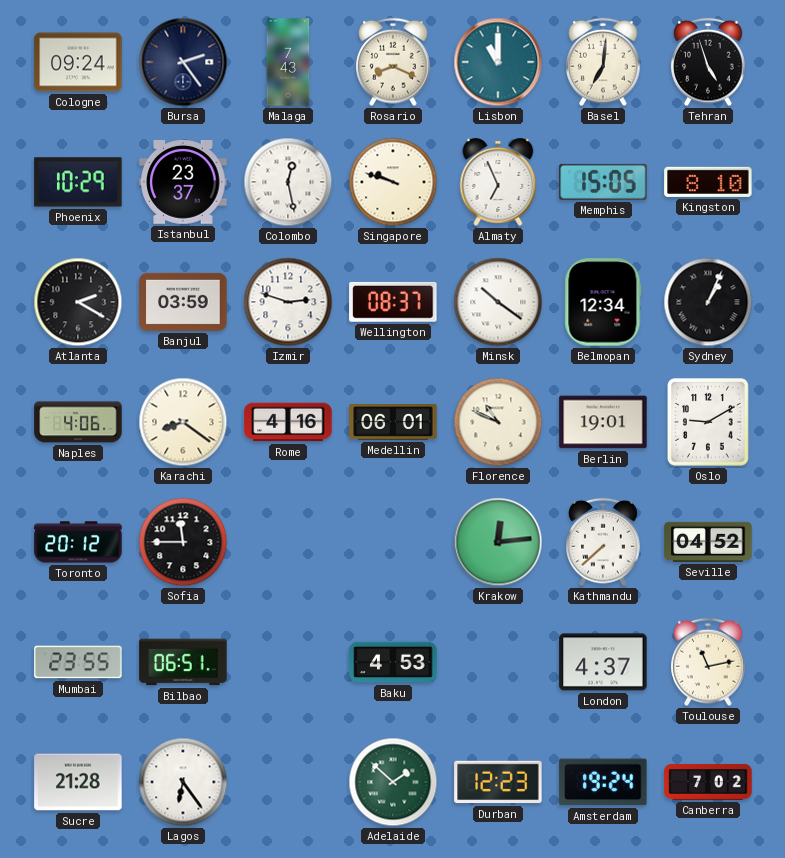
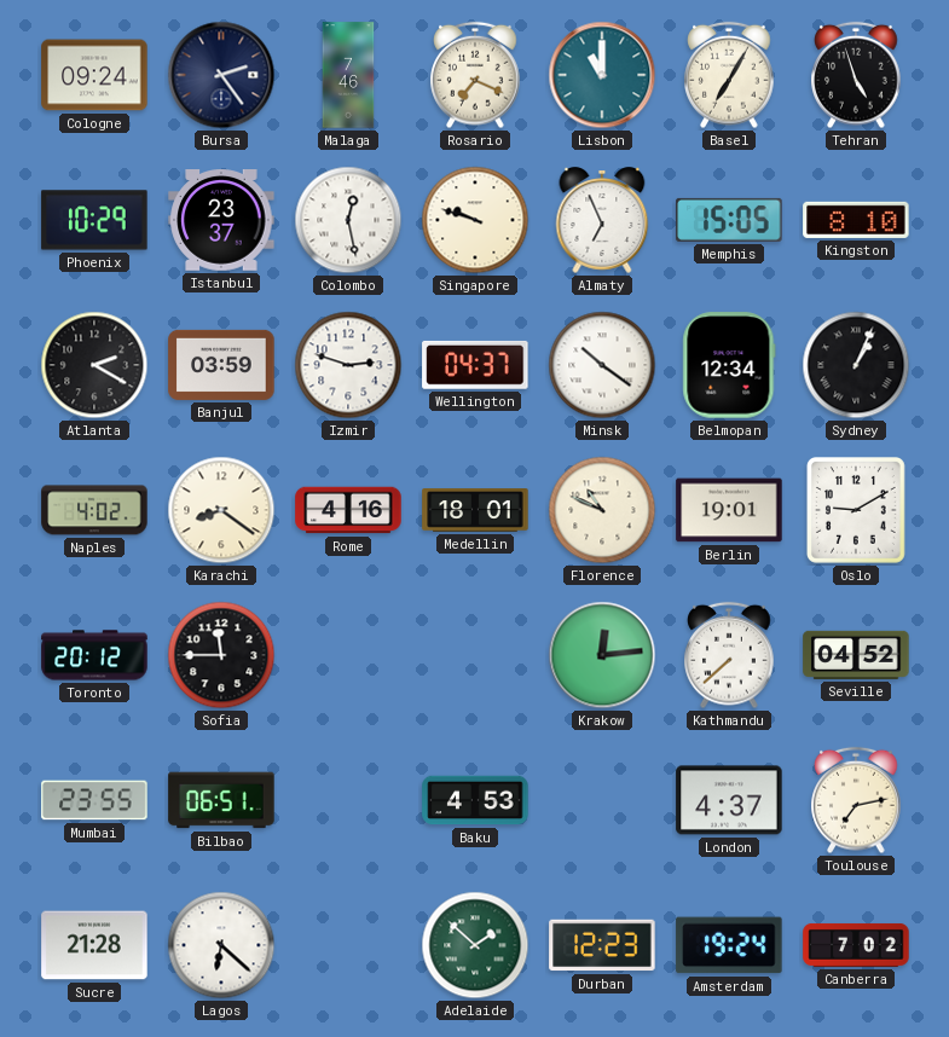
Malaga: 7:43 -> 7:46
Rosario: 8:19 -> 7:19
Basel: 7:01 -> 7:05
Wellington: 08:37 -> 04:37
Naples: 4:06 -> 4:02
Medellin: 06:01 -> 18:01
Toulouse: 11:13 -> 7:13
Lagos: 6:24 -> 6:22
